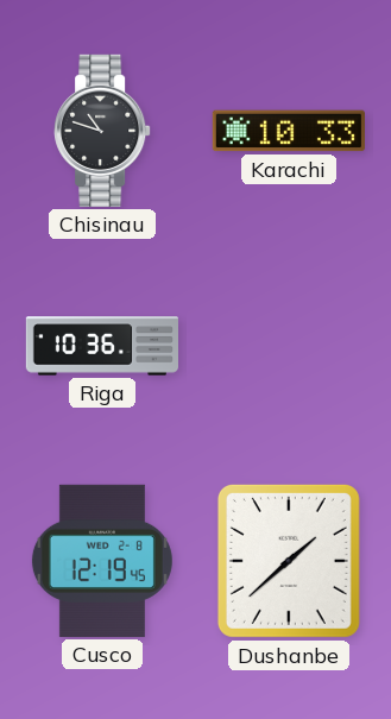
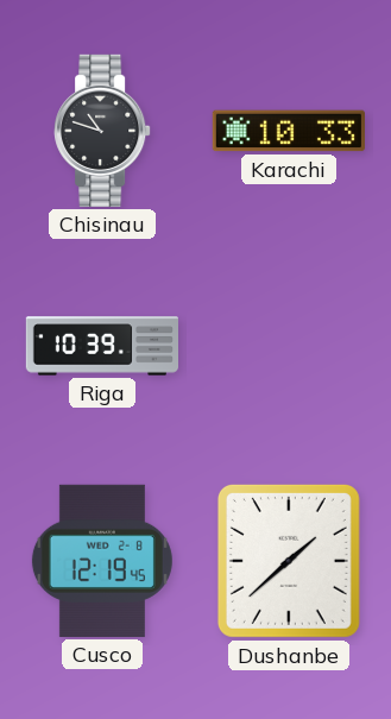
Riga: 10:36 -> 10:39
